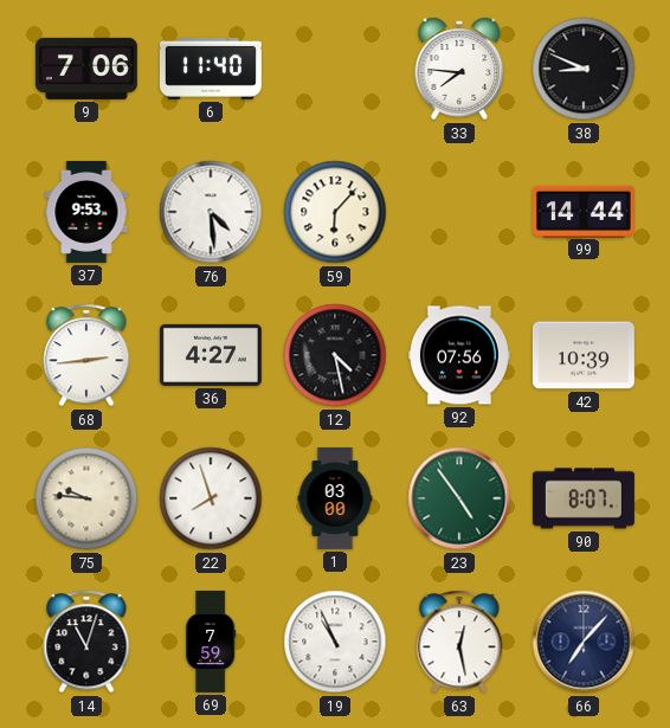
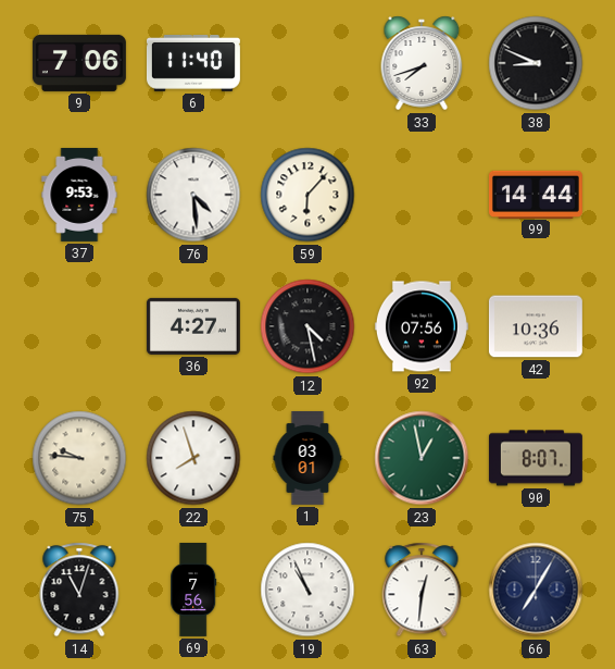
33: 7:46 -> 7:42
68: 2:44 -> none
42: 10:39 -> 10:36
1: 03:00 -> 03:01
23: 4:54 -> 12:58
69: 7:59 -> 7:56
63: 12:28 -> 12:31
66: 7:07 -> 7:05
